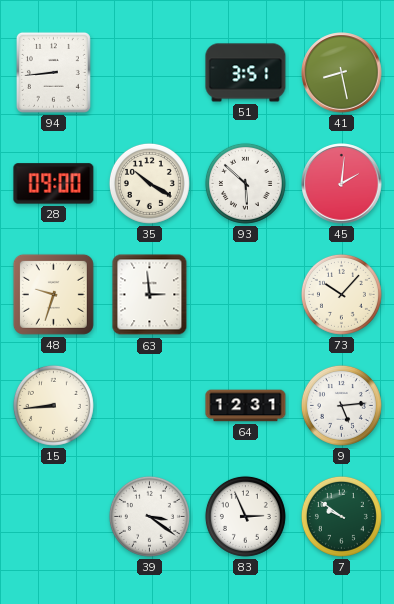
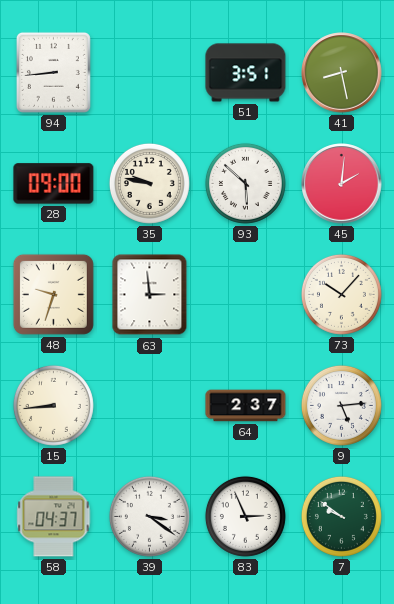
35: 10:20 -> 9:47
64: 12:31 -> 2:37
58: none -> 04:37
